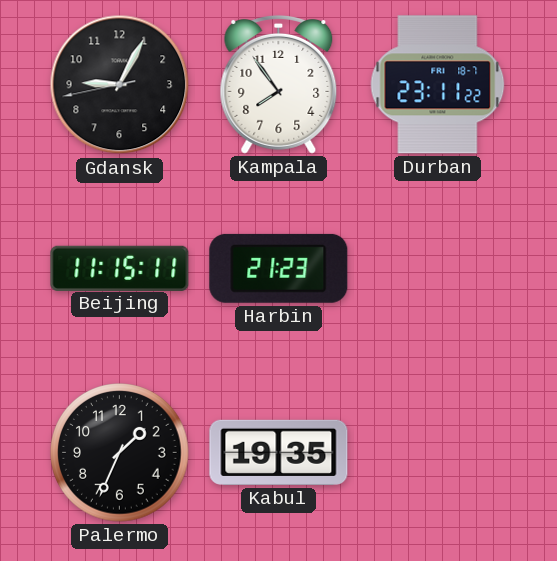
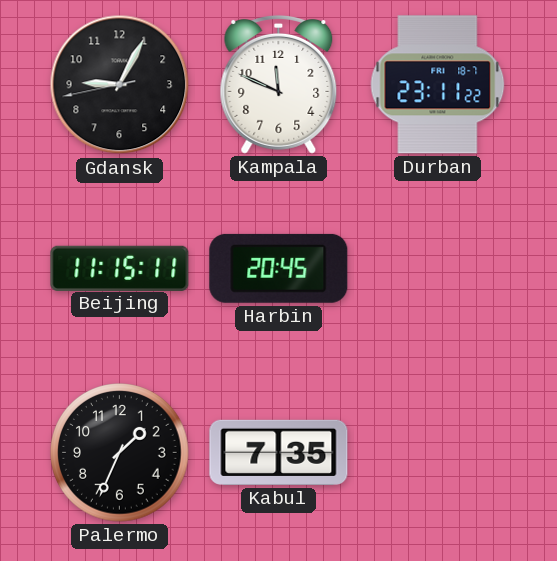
Kampala: 7:54 -> 11:49
Harbin: 21:23 -> 20:45
Kabul: 19:35 -> 7:35
